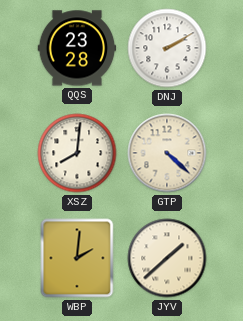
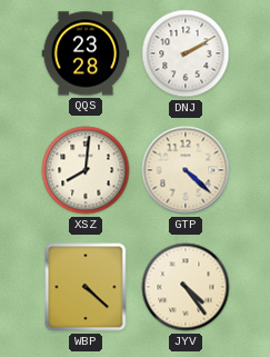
WBP: 2:01 -> 4:22
JYV: 1:38 -> 4:24
